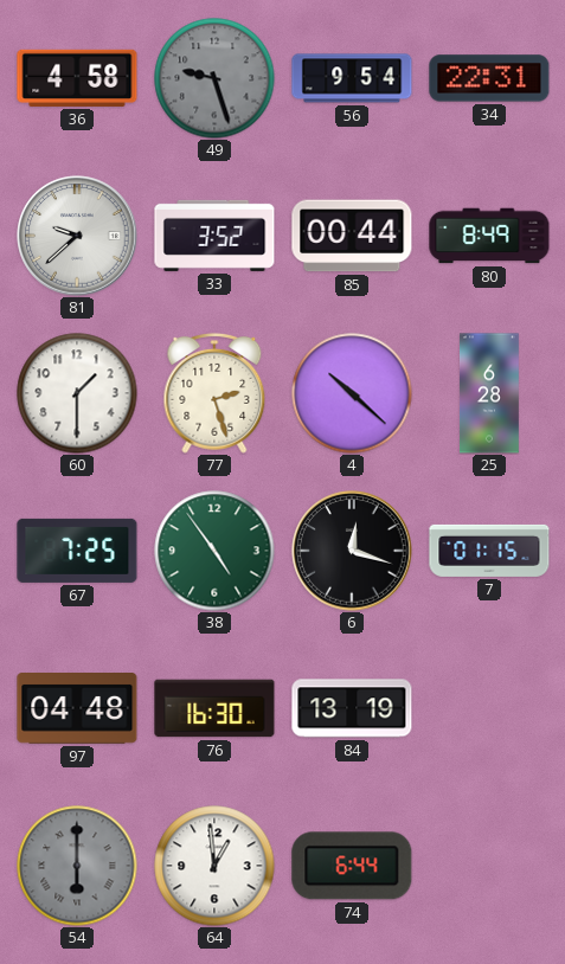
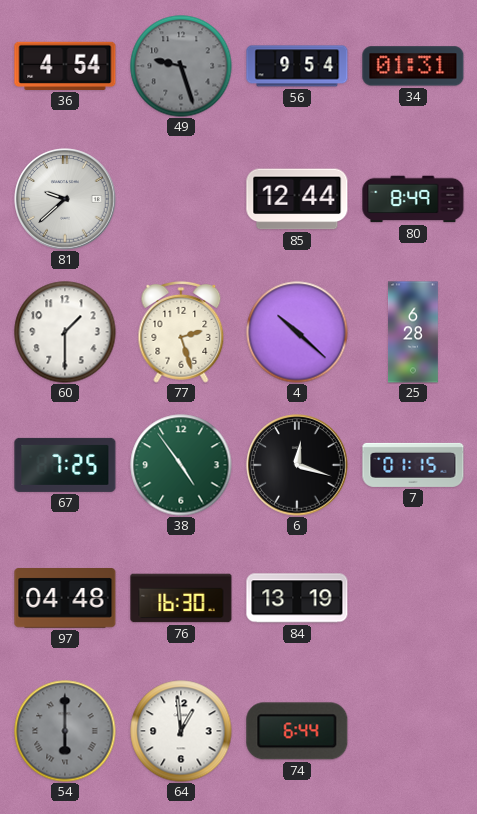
36: 4:58 -> 4:54
34: 22:31 -> 01:31
33: 3:52 -> none
85: 00:44 -> 12:44
